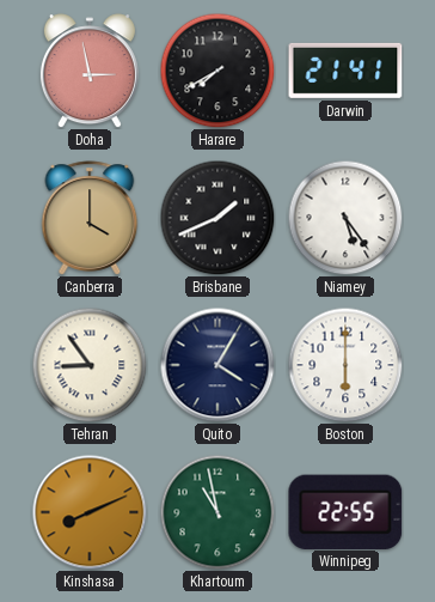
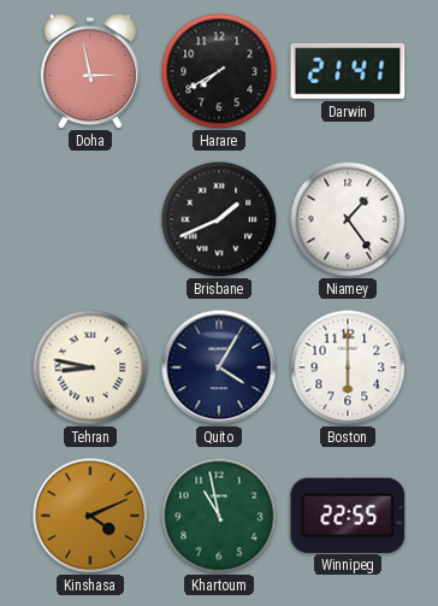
Canberra: 4:00 -> none
Niamey: 5:24 -> 1:24
Tehran: 8:54 -> 8:47
Kinshasa: 8:11 -> 4:11
